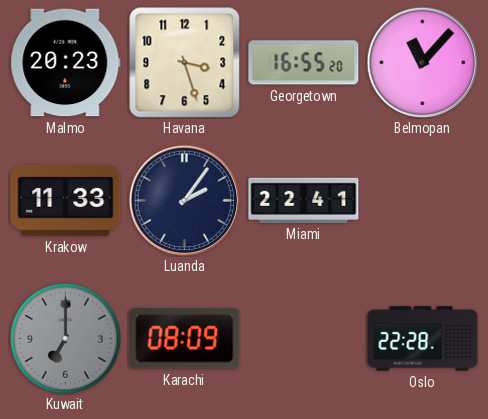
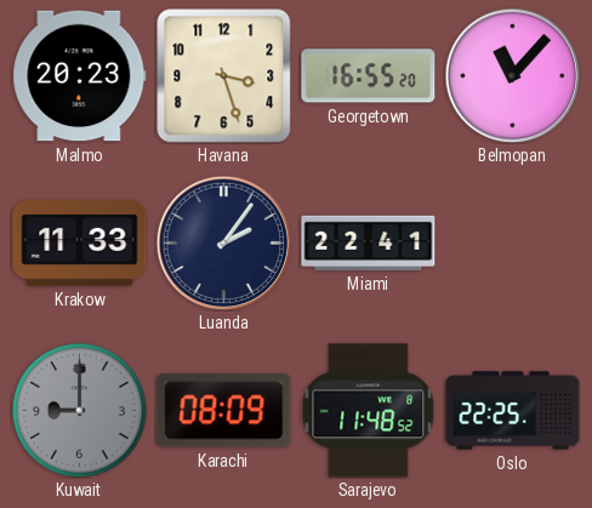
Kuwait: 7:00 -> 9:00
Sarajevo: none -> 11:48
Oslo: 22:28 -> 22:25
